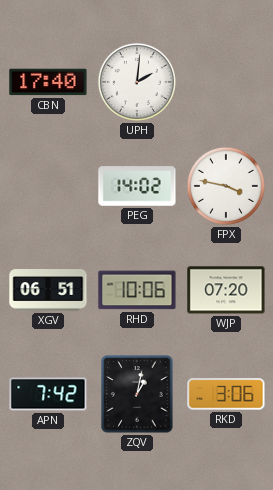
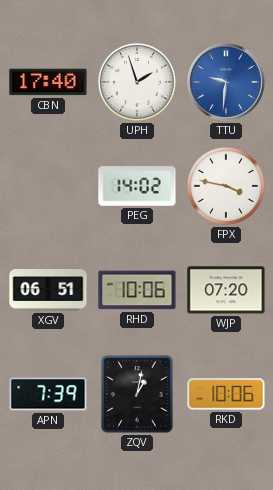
UPH: 2:01 -> 1:57
TTU: none -> 9:31
APN: 7:42 -> 7:39
RKD: 3:06 -> 10:06
